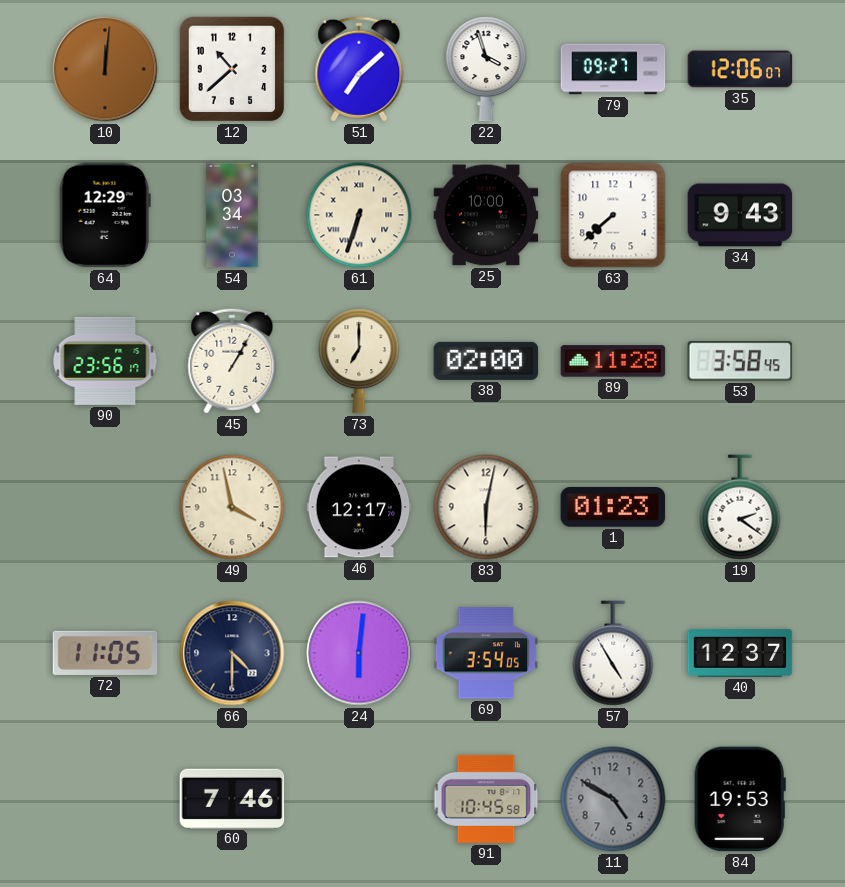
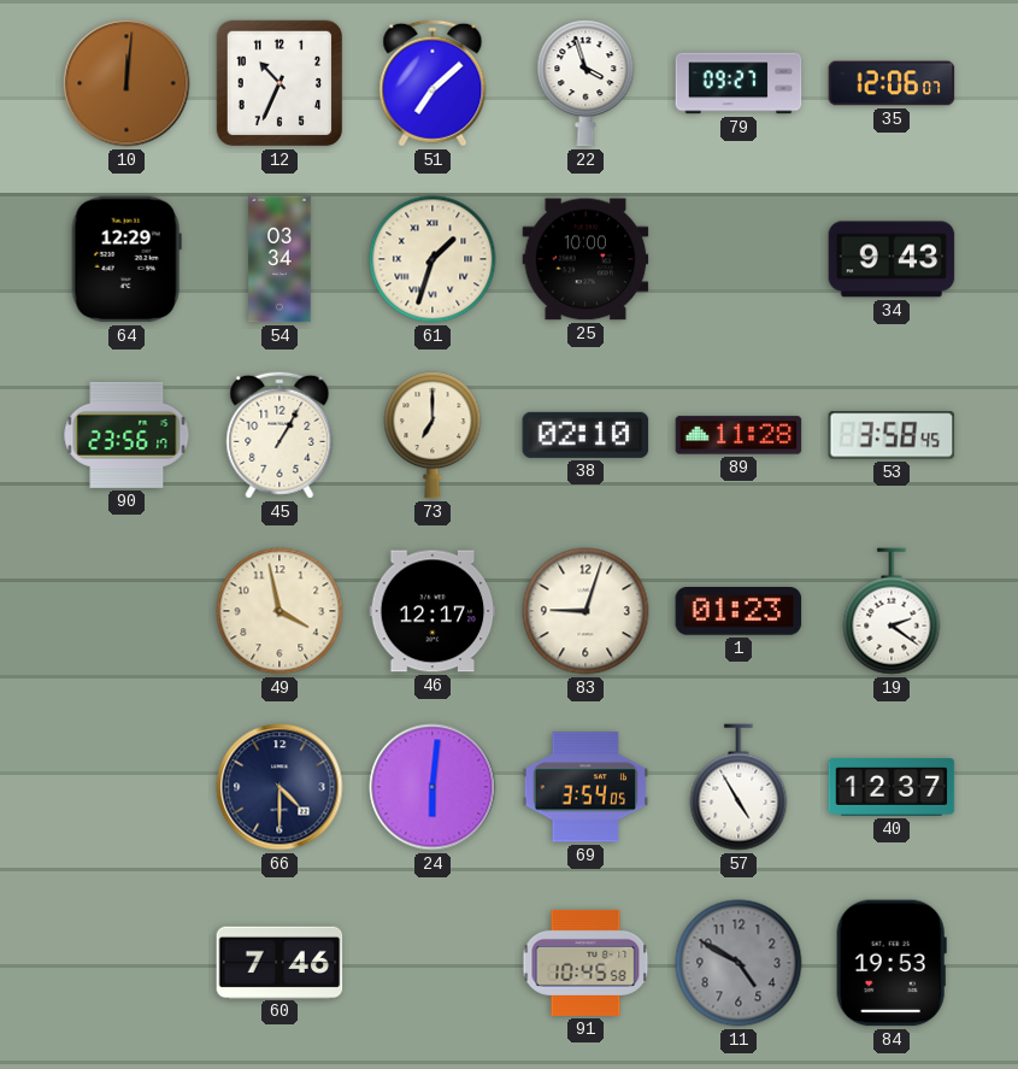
12: 10:38 -> 10:34
61: 6:33 -> 1:33
63: 7:38 -> none
38: 02:00 -> 02:10
83: 6:02 -> 9:03
72: 11:05 -> none
